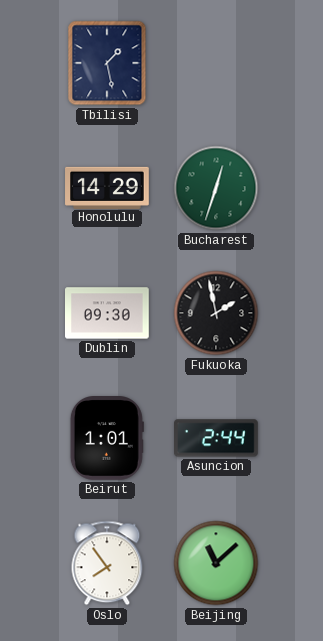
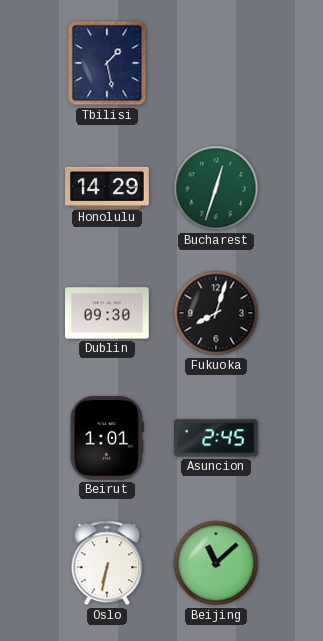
Fukuoka: 1:58 -> 8:03
Asuncion: 2:44 -> 2:45
Oslo: 7:54 -> 6:32
